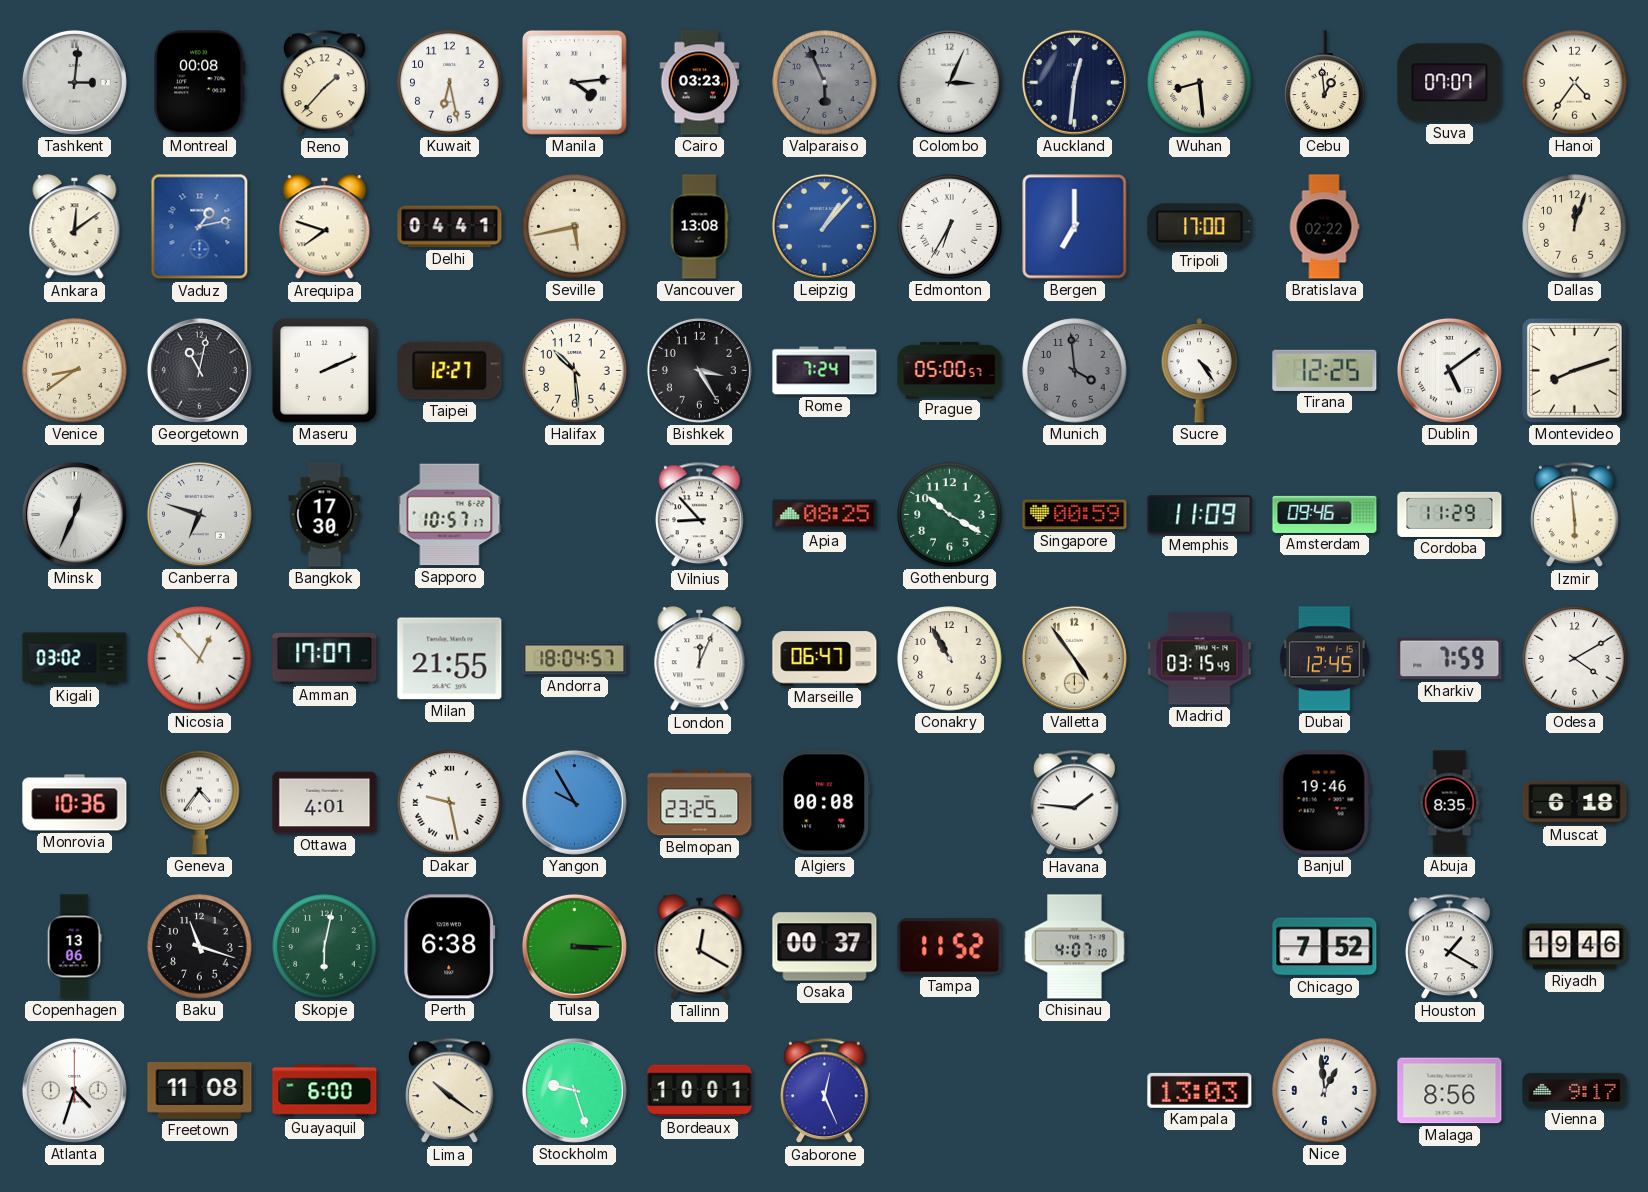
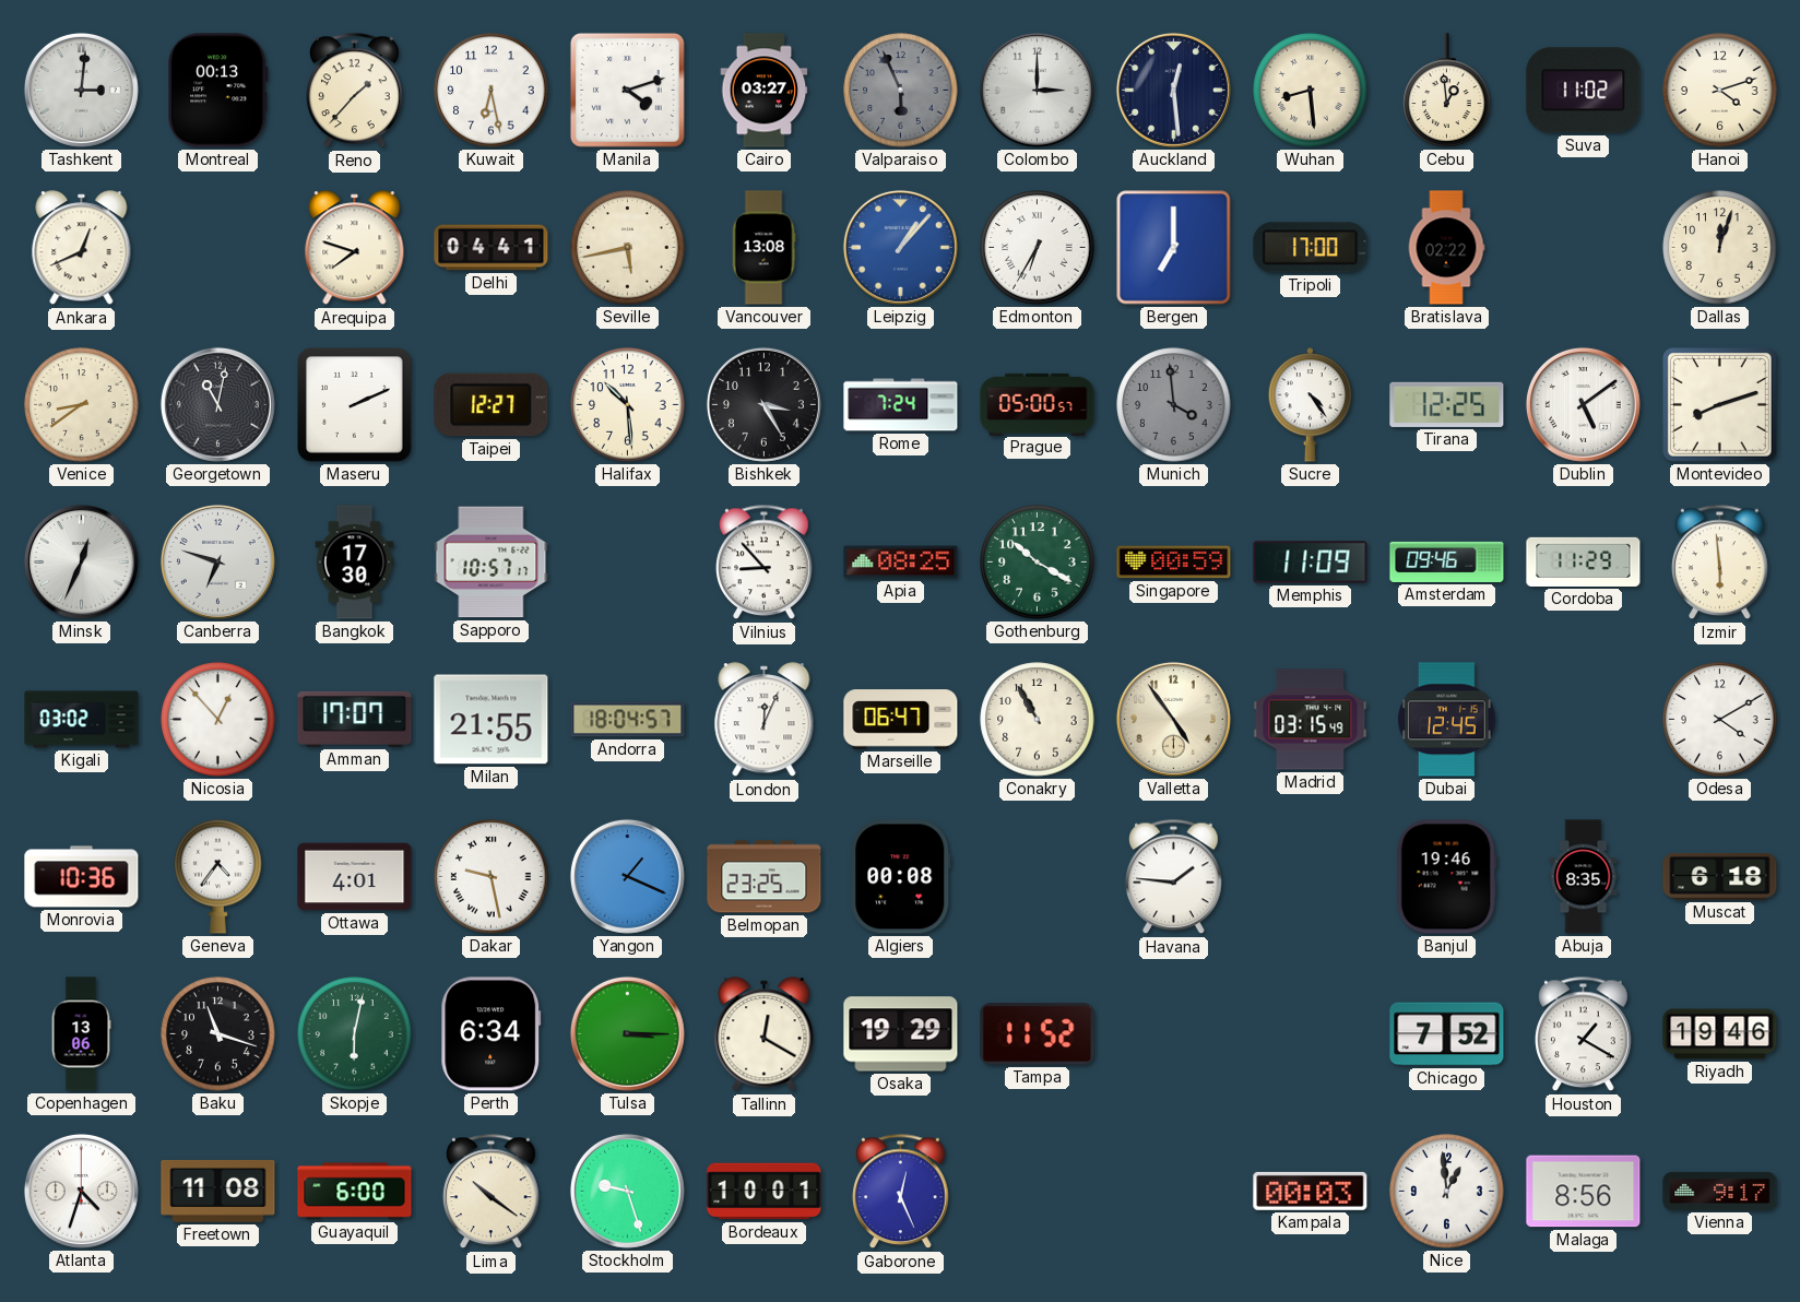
Montreal: 00:08 -> 00:13
Manila: 4:14 -> 4:12
Cairo: 03:23 -> 03:27
Colombo: 3:04 -> 3:00
Auckland: 12:31 -> 12:29
Suva: 07:07 -> 11:02
Hanoi: 4:36 -> 4:12
Ankara: 12:09 -> 12:41
Vaduz: 1:13 -> none
Kharkiv: 7:59 -> none
Yangon: 9:55 -> 1:19
Perth: 6:38 -> 6:34
Osaka: 00:37 -> 19:29
Chisinau: 4:07 -> none
Kampala: 13:03 -> 00:03
